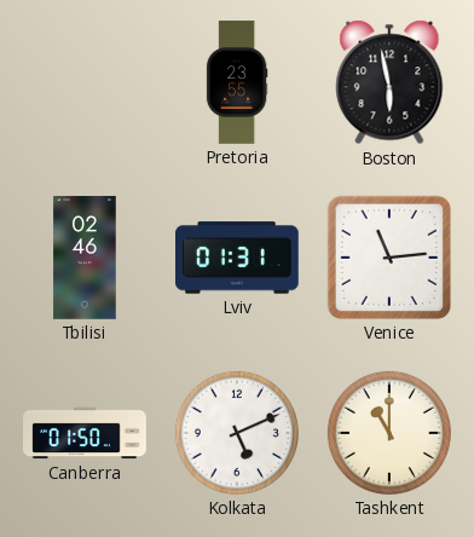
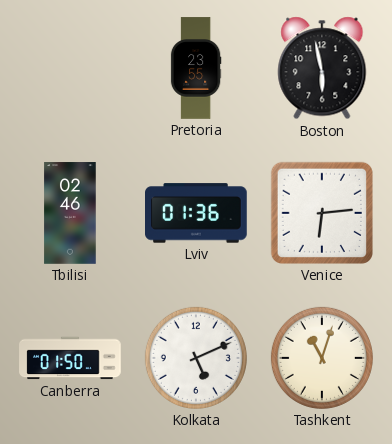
Lviv: 01:31 -> 01:36
Venice: 11:14 -> 6:14
Tashkent: 11:00 -> 11:03
